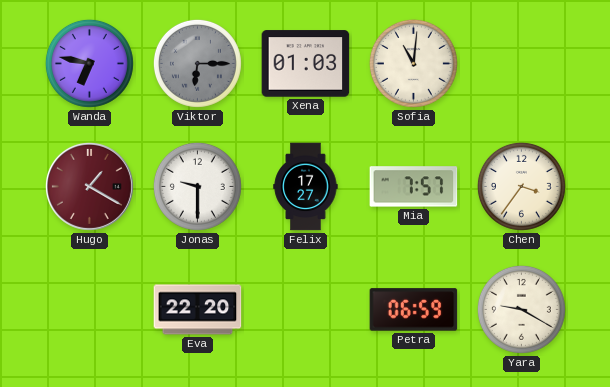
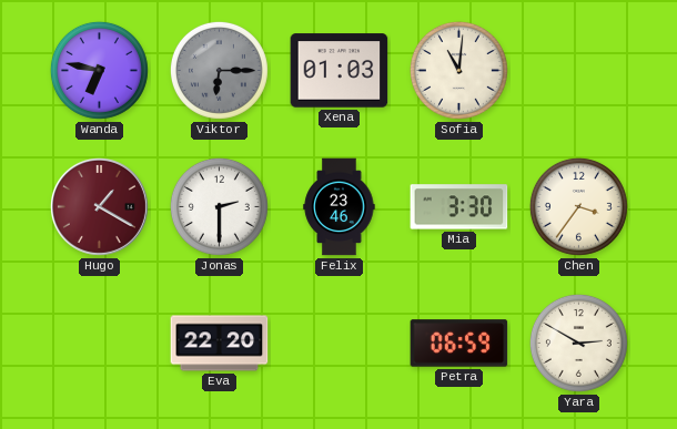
Jonas: 9:30 -> 2:30
Felix: 17:27 -> 23:46
Mia: 7:57 -> 3:30
Yara: 9:20 -> 2:50
